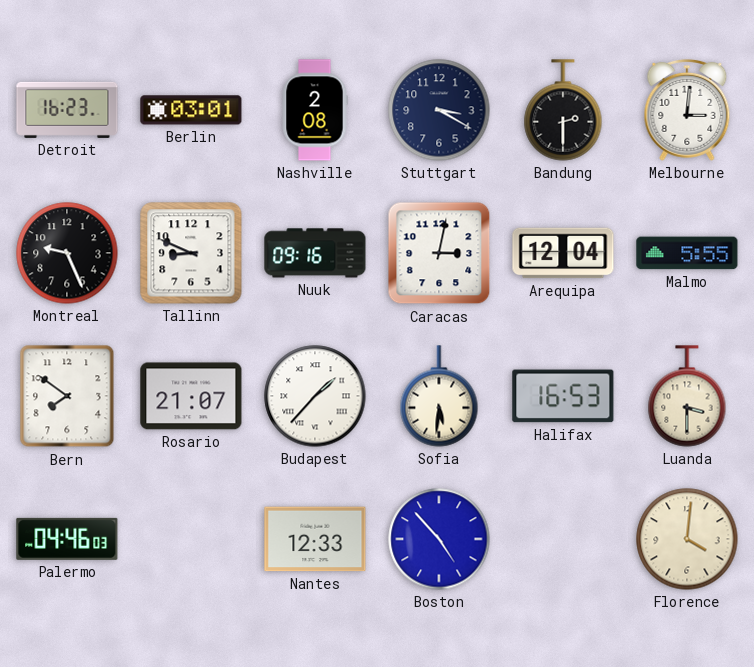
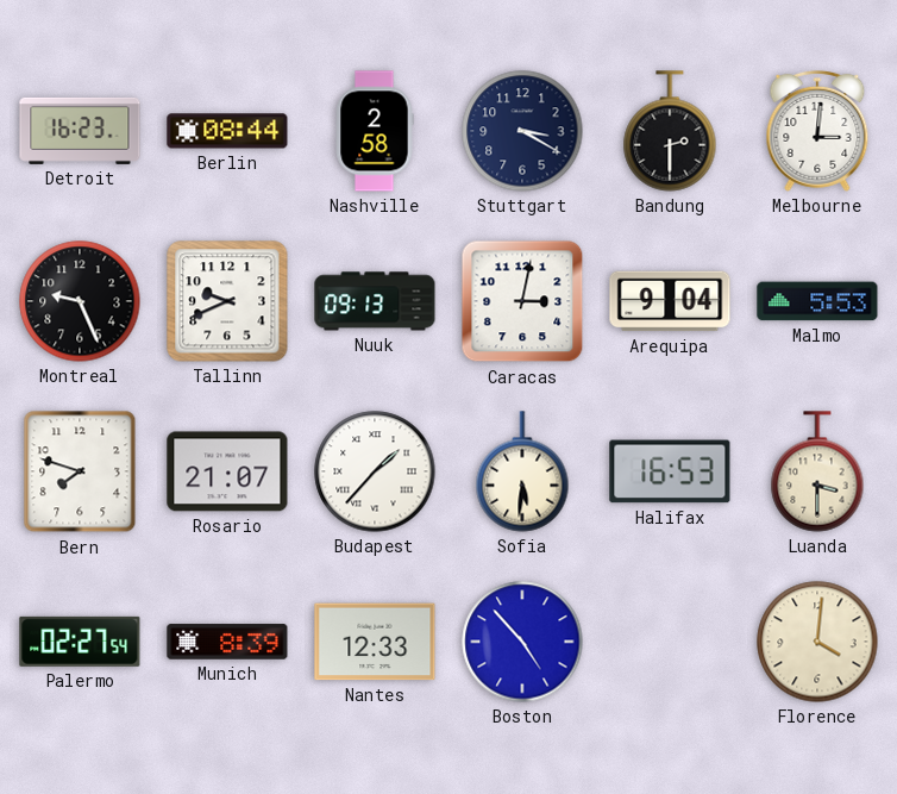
Berlin: 03:01 -> 08:44
Nashville: 2:08 -> 2:58
Tallinn: 8:49 -> 9:41
Nuuk: 09:16 -> 09:13
Arequipa: 12:04 -> 9:04
Malmo: 5:55 -> 5:53
Bern: 7:51 -> 7:48
Palermo: 04:46 -> 02:27
Munich: none -> 8:39
